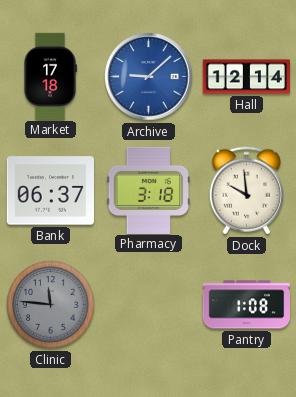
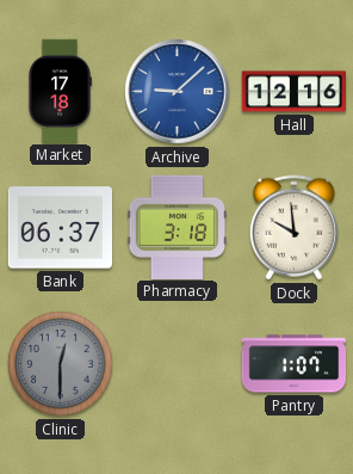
Hall: 12:14 -> 12:16
Clinic: 11:46 -> 12:30
Pantry: 1:08 -> 1:07
